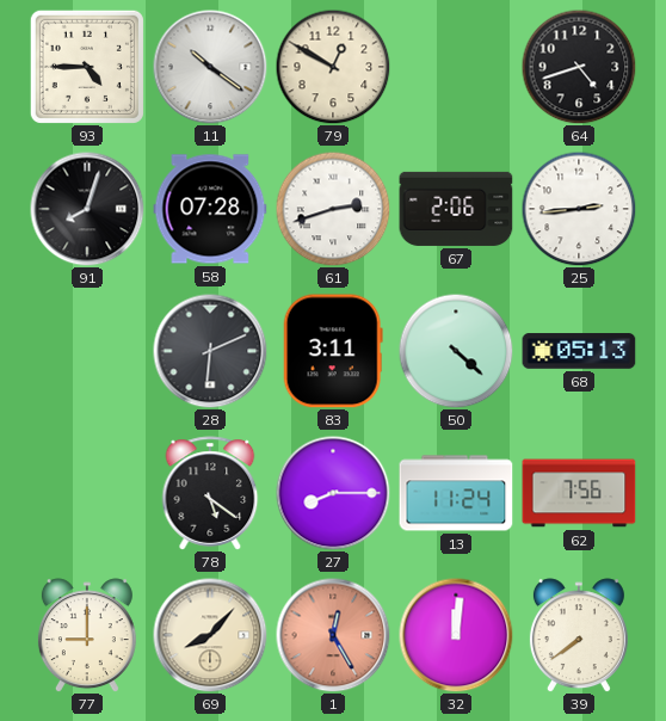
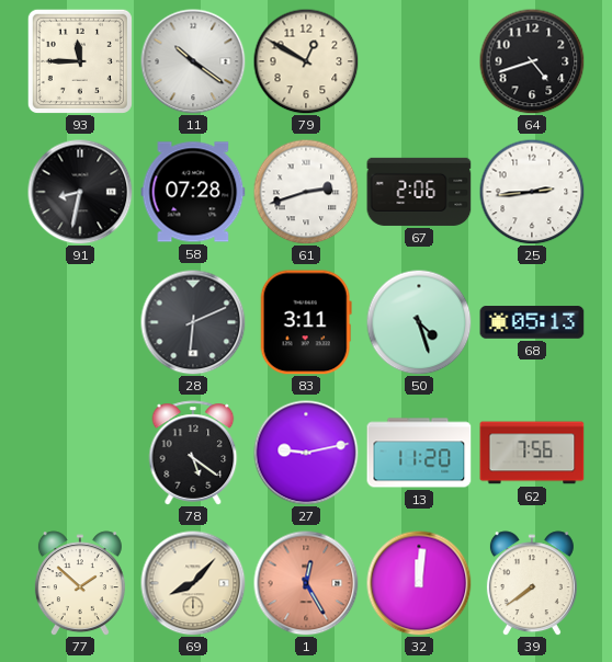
93: 4:45 -> 11:45
91: 8:03 -> 8:32
50: 4:22 -> 4:27
27: 8:15 -> 9:13
13: 11:24 -> 11:20
77: 9:00 -> 1:52
